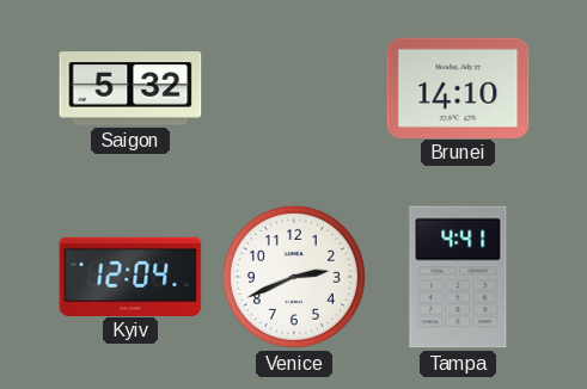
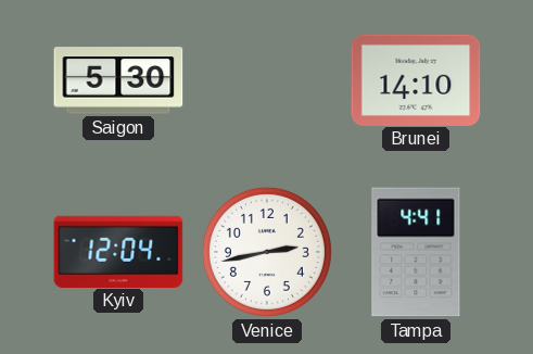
Saigon: 5:32 -> 5:30
Venice: 2:41 -> 2:43
